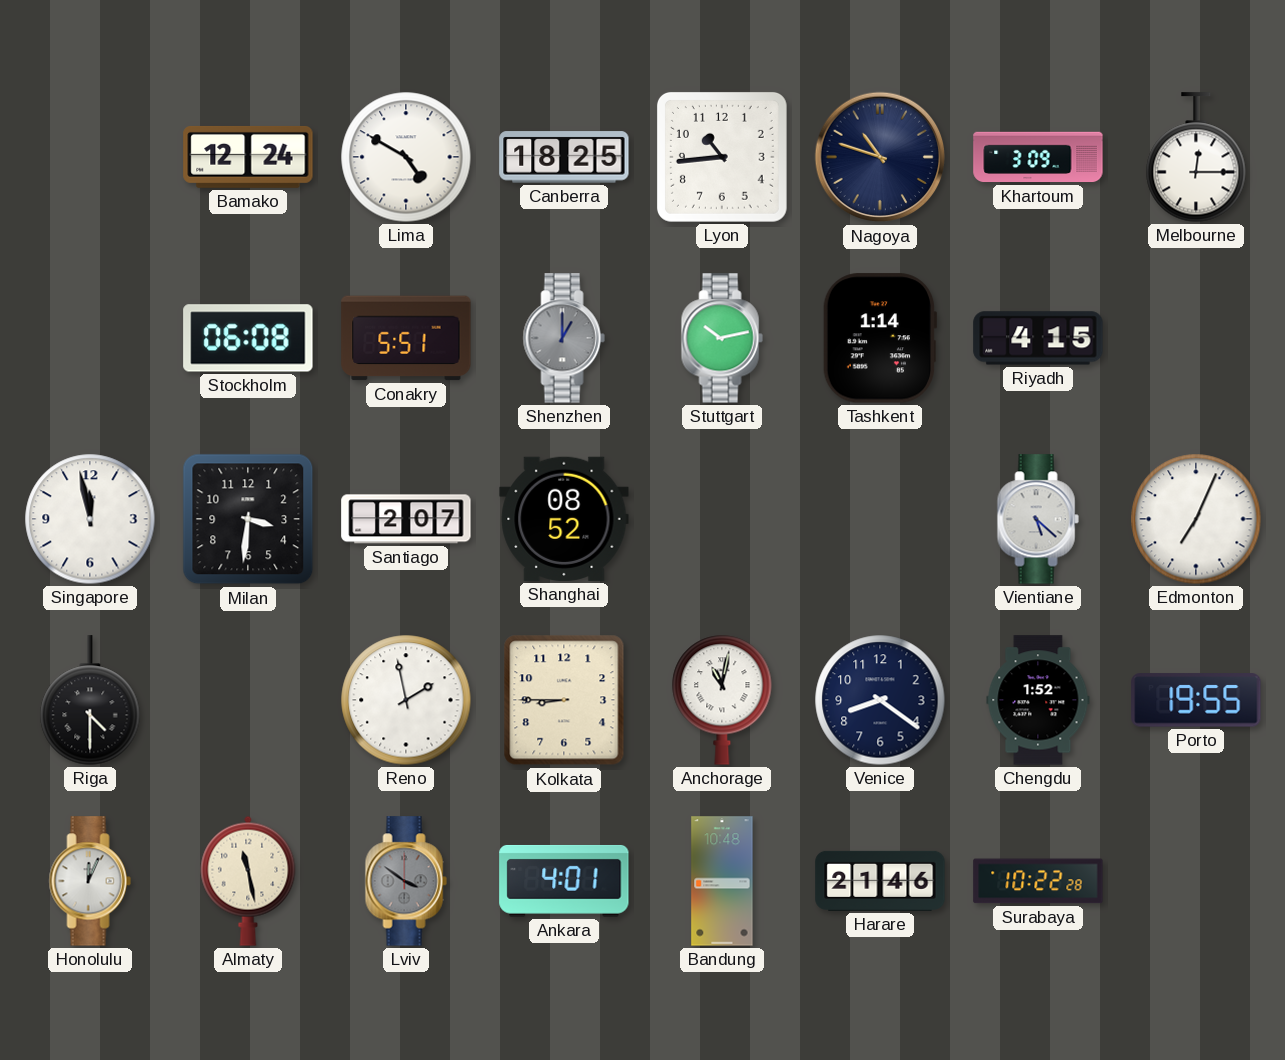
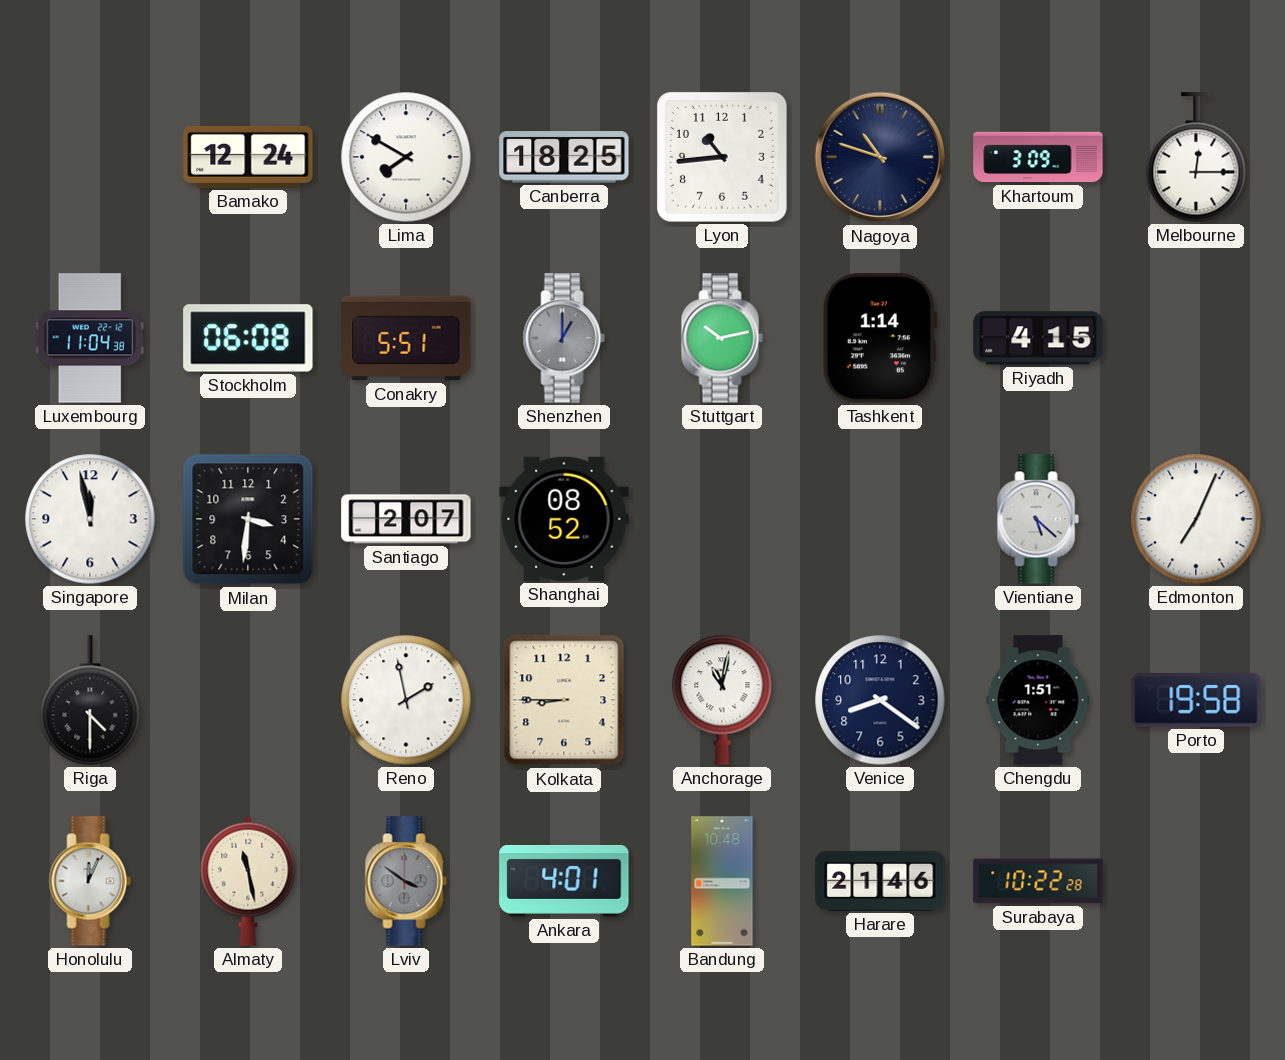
Lima: 4:50 -> 7:50
Luxembourg: none -> 11:04
Chengdu: 1:52 -> 1:51
Porto: 19:55 -> 19:58
